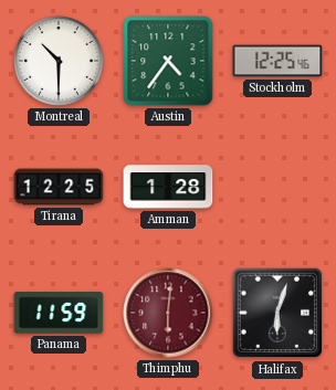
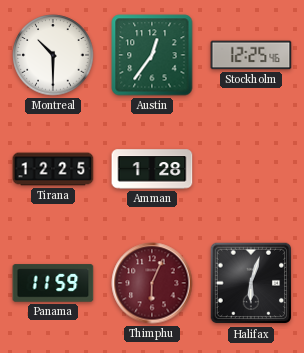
Austin: 4:36 -> 12:36
Thimphu: 6:01 -> 6:04
